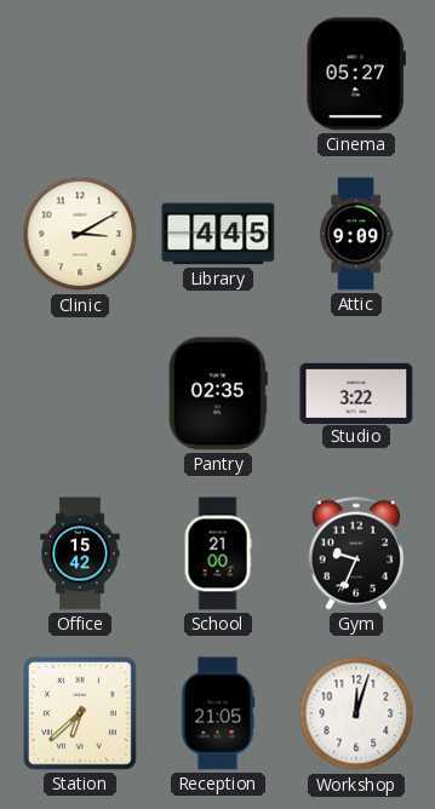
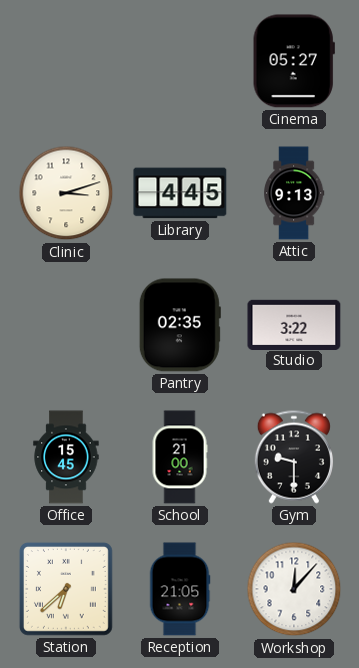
Clinic: 3:10 -> 3:12
Attic: 9:09 -> 9:13
Office: 15:42 -> 15:45
Gym: 9:34 -> 9:30
Workshop: 12:03 -> 12:07
